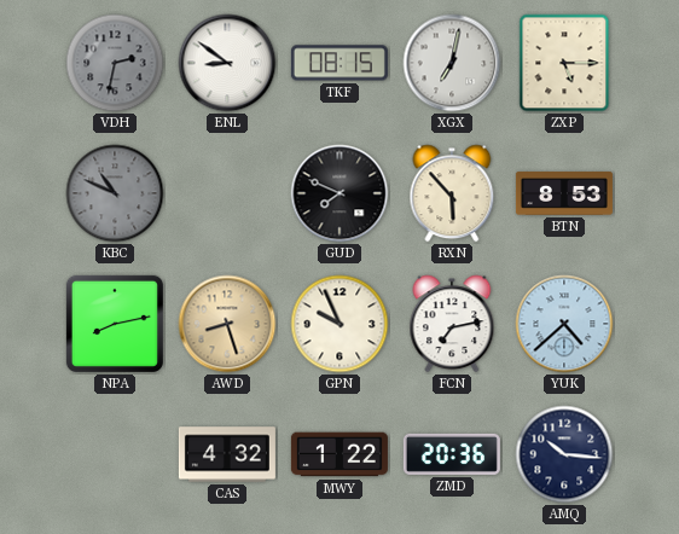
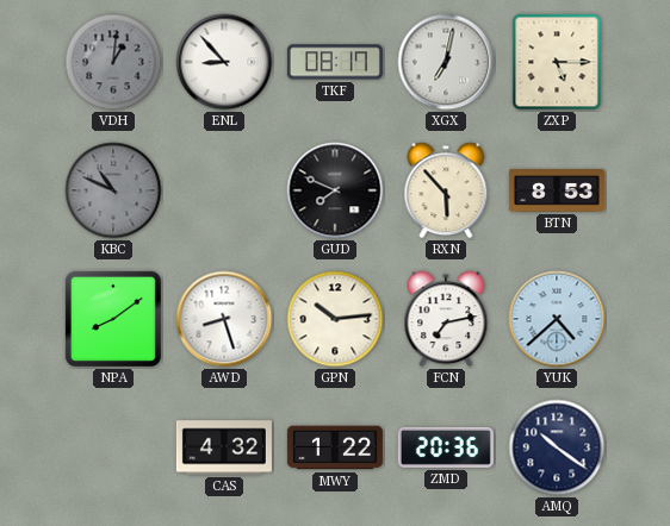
VDH: 2:32 -> 1:01
ENL: 8:51 -> 8:53
TKF: 08:15 -> 08:17
NPA: 8:13 -> 8:09
AWD dial: champagne -> white
GPN: 9:56 -> 10:14
AMQ: 10:16 -> 10:21
